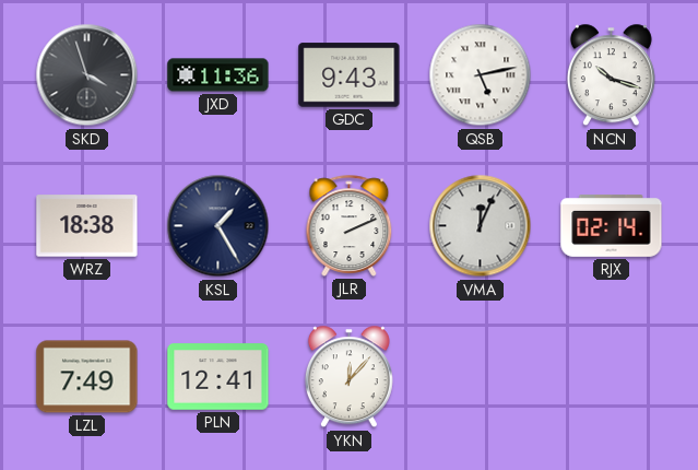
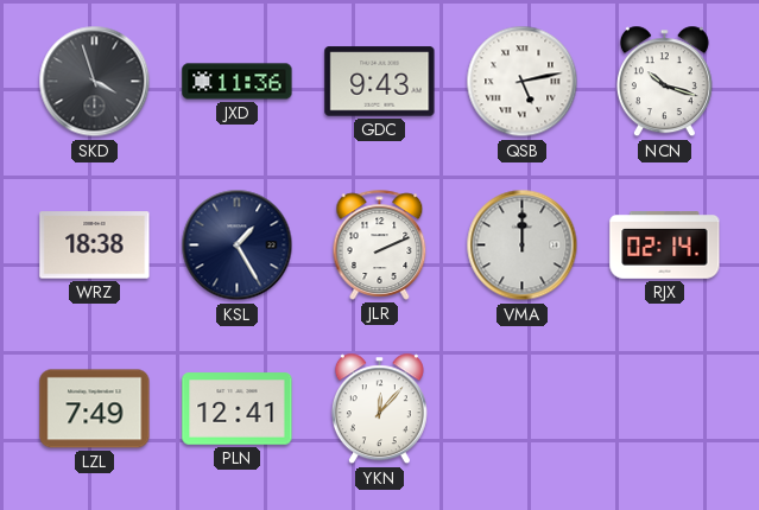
VMA: 12:04 -> 12:00
